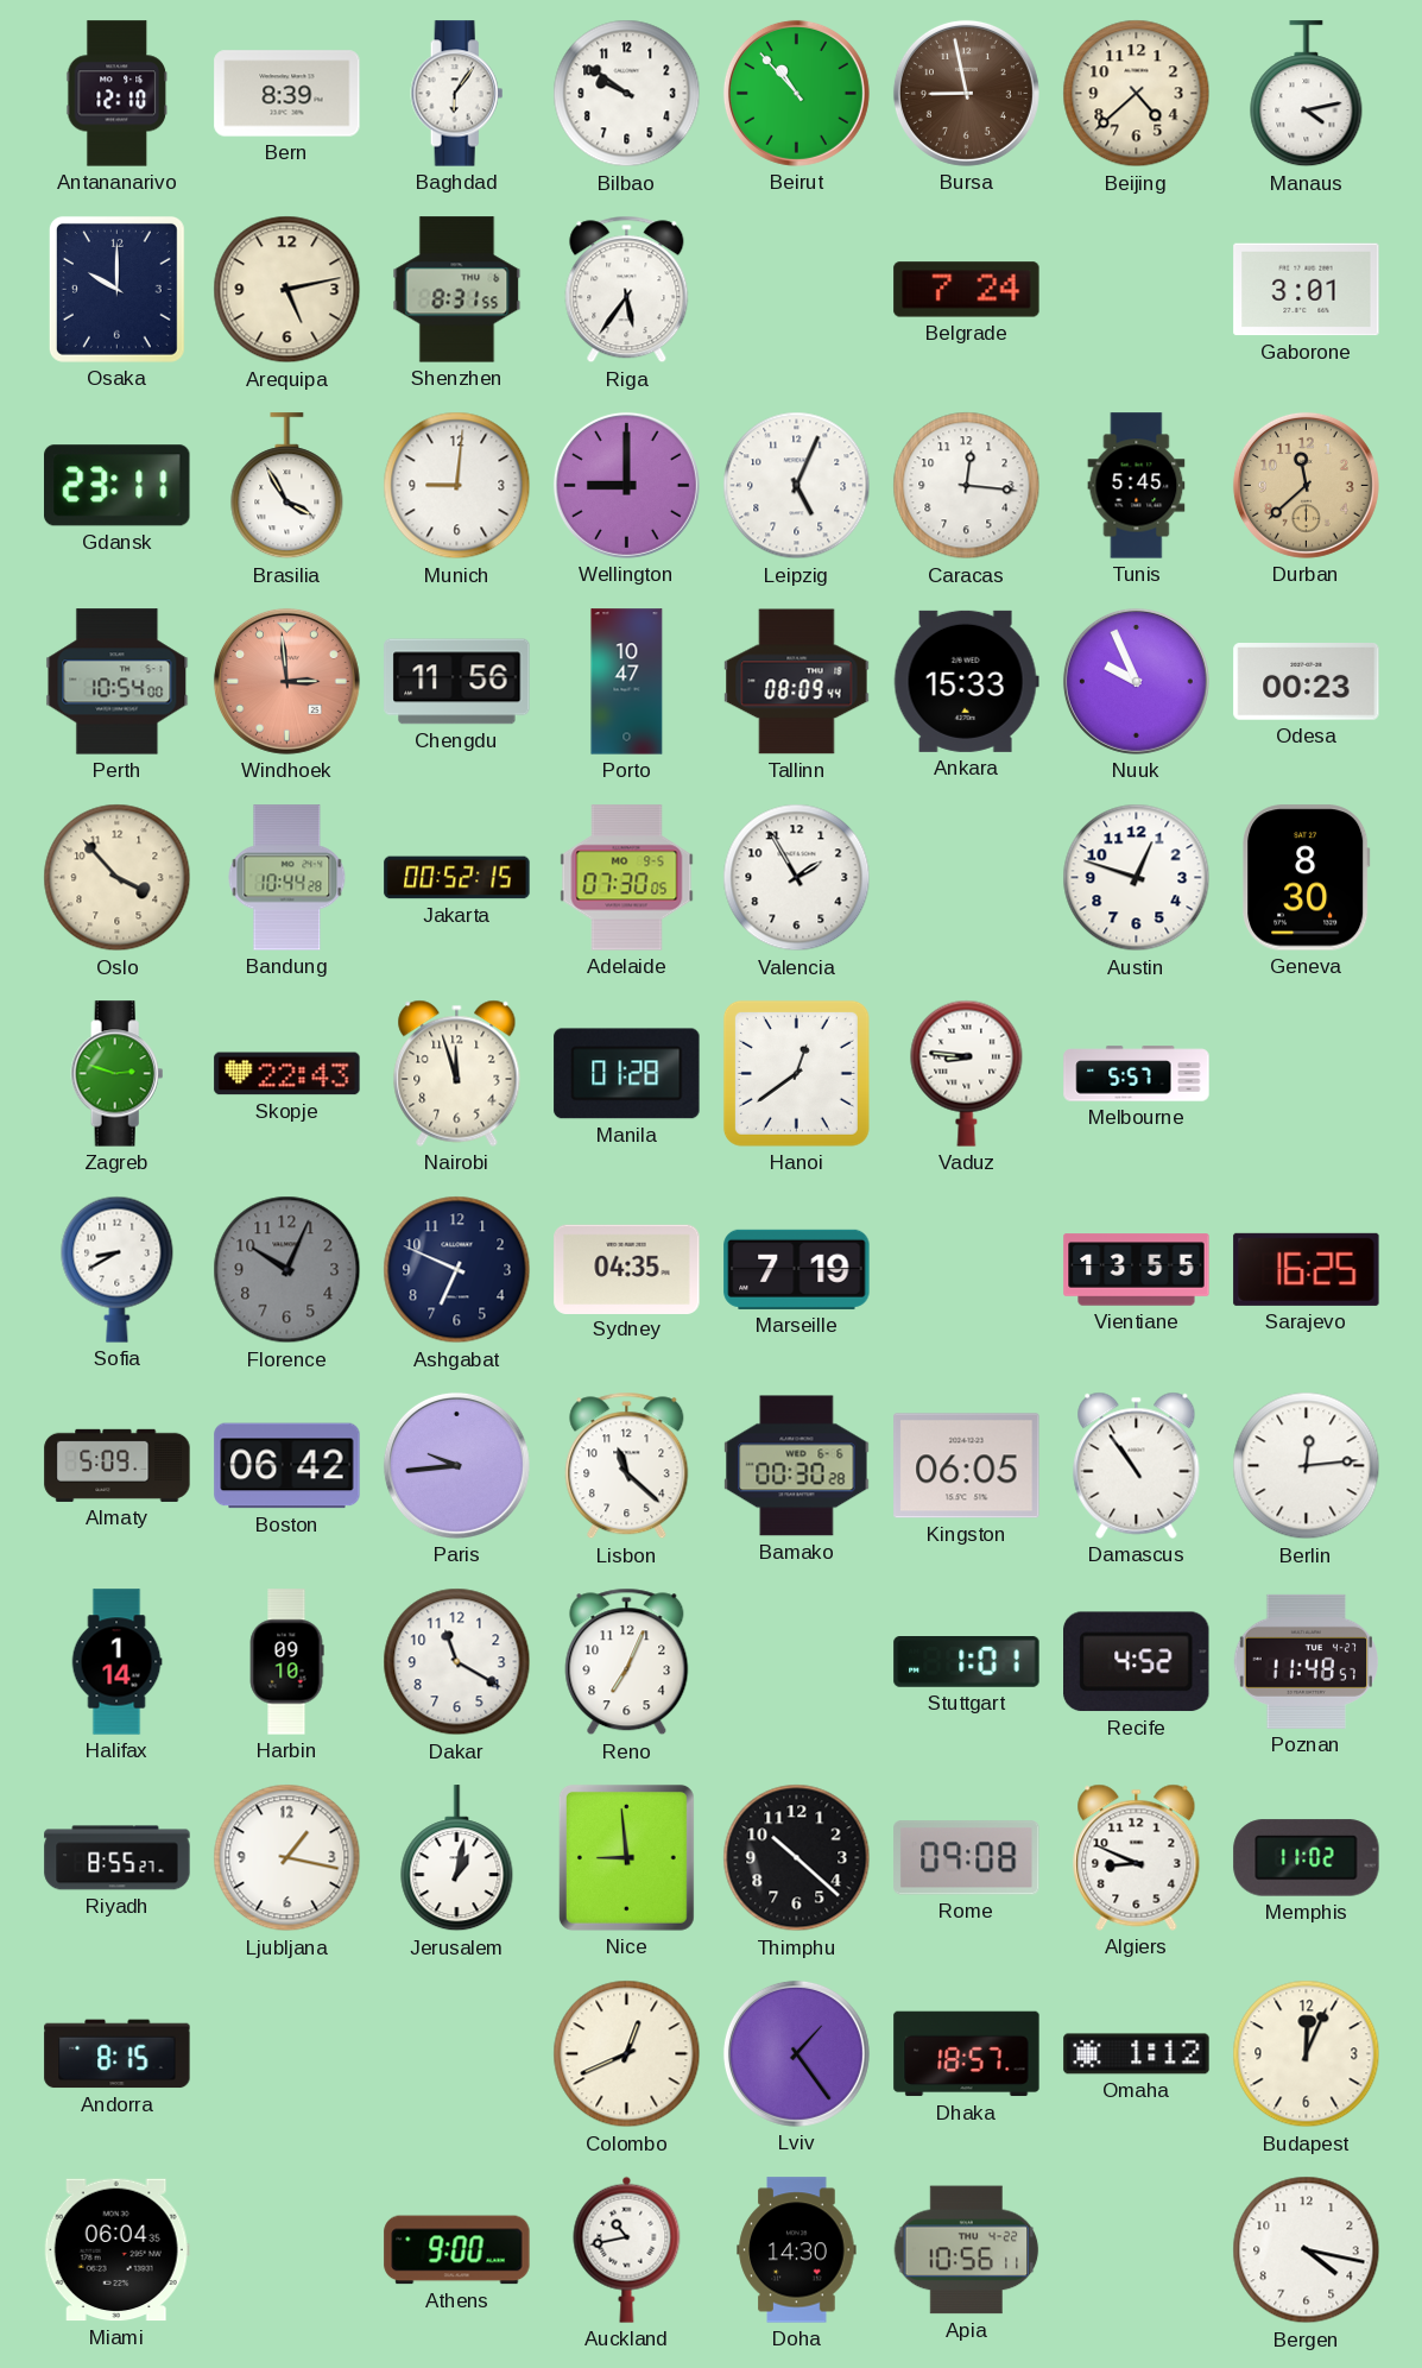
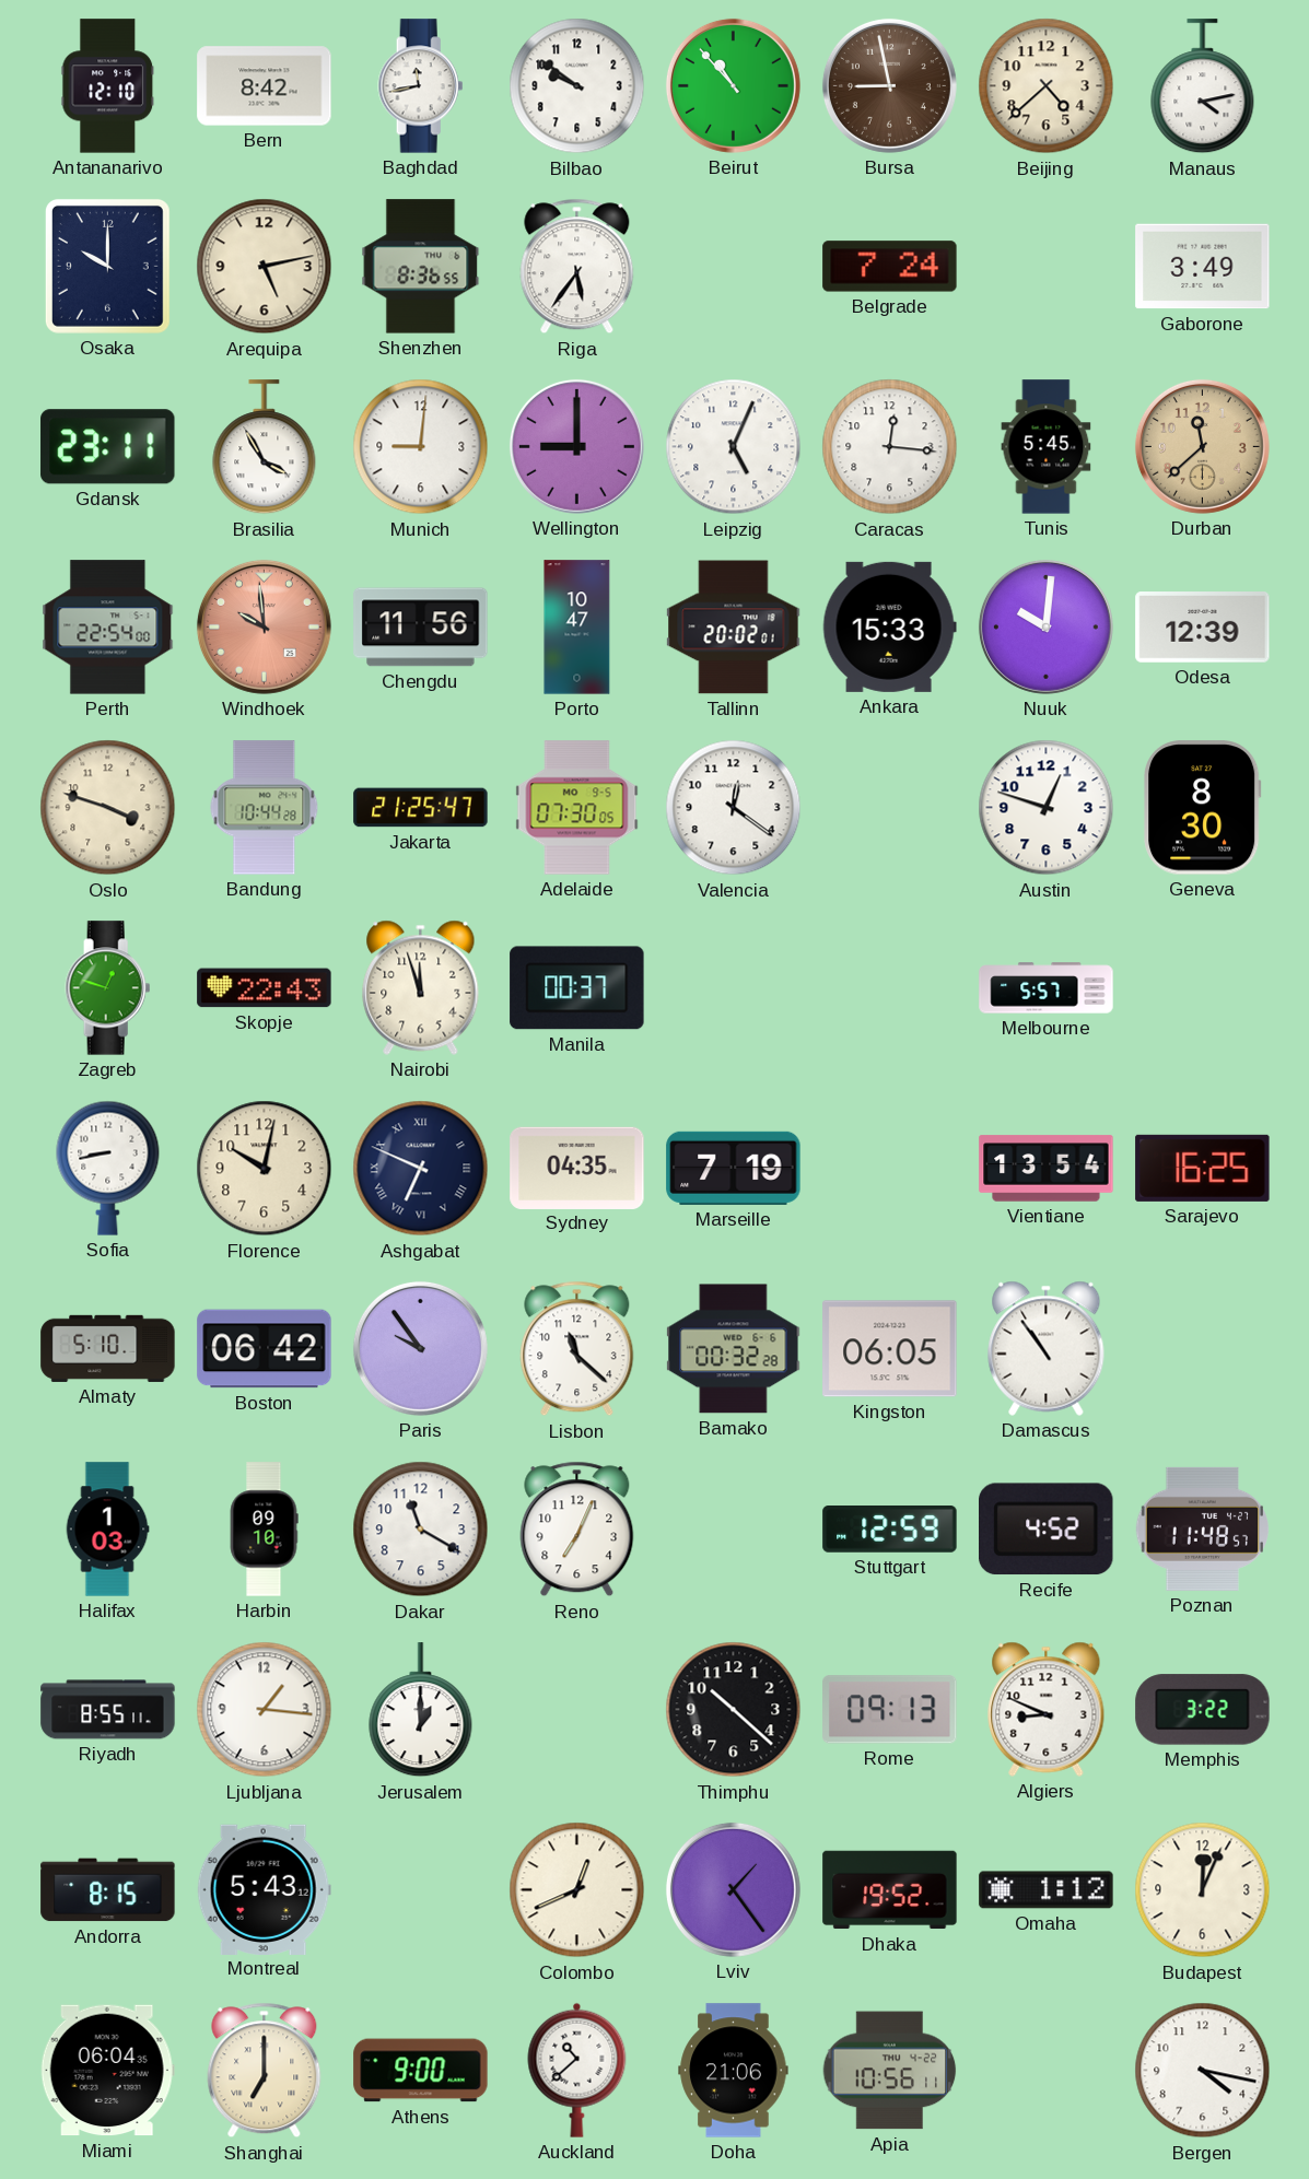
Bern: 8:39 -> 8:42
Baghdad: 6:06 -> 11:43
Shenzhen: 8:31 -> 8:36
Gaborone: 3:01 -> 3:49
Perth: 10:54 -> 22:54
Windhoek: 2:59 -> 9:59
Tallinn: 08:09 -> 20:02
Nuuk: 9:56 -> 10:01
Odesa: 00:23 -> 12:39
Oslo: 3:53 -> 3:48
Jakarta: 00:52 -> 21:25
Valencia: 1:55 -> 12:21
Zagreb: 2:48 -> 12:48
Manila: 01:28 -> 00:37
Hanoi: 12:39 -> none
Vaduz: 8:46 -> none
Sofia: 8:40 -> 8:43
Florence: 10:04 -> 10:02
Florence dial: grey -> cream
Ashgabat numerals: Arabic -> Roman
Vientiane: 13:55 -> 13:54
Almaty: 5:09 -> 5:10
Paris: 9:44 -> 9:54
Bamako: 00:30 -> 00:32
Berlin: 12:14 -> none
Halifax: 1:14 -> 1:03
Stuttgart: 1:01 -> 12:59
Riyadh: 8:55:27 -> 8:55:11
Ljubljana: 1:17 -> 1:16
Jerusalem: 1:02 -> 1:00
Nice: 8:59 -> none
Rome: 09:08 -> 09:13
Memphis: 11:02 -> 3:22
Montreal: none -> 5:43
Dhaka: 18:57 -> 19:52
Shanghai: none -> 7:00
Auckland: 10:43 -> 10:38
Doha: 14:30 -> 21:06
